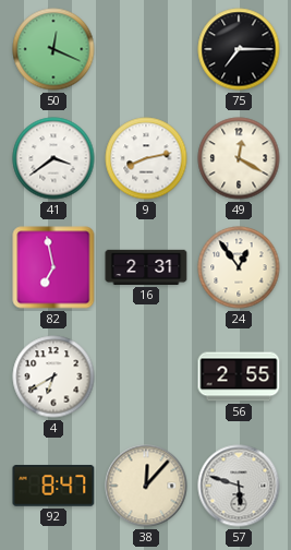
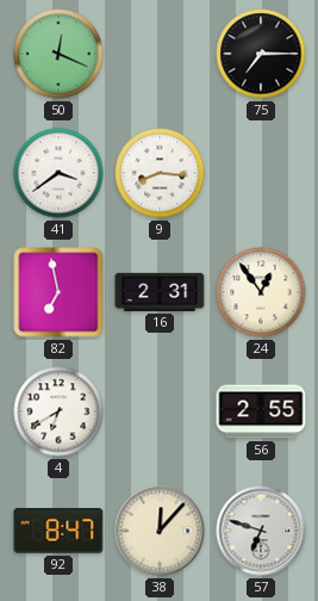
9: 8:13 -> 8:16
49: 12:20 -> none
57: 5:48 -> 6:48
